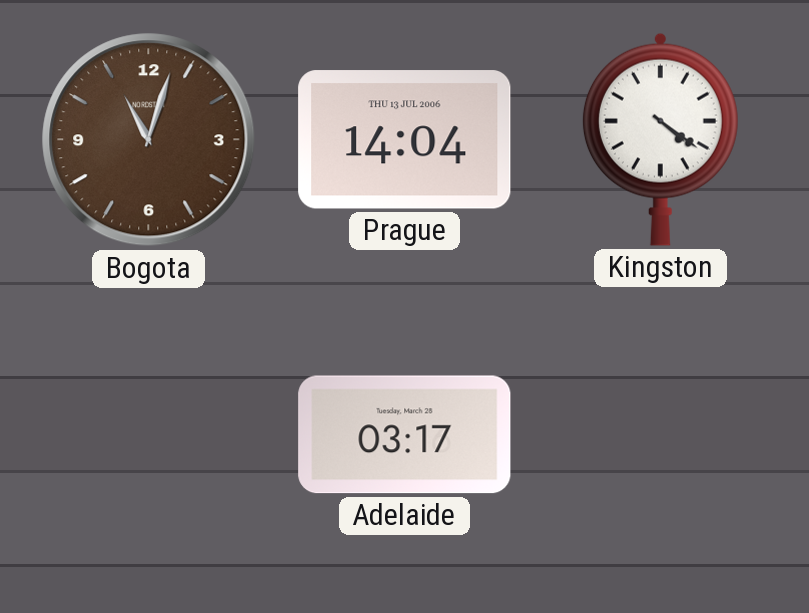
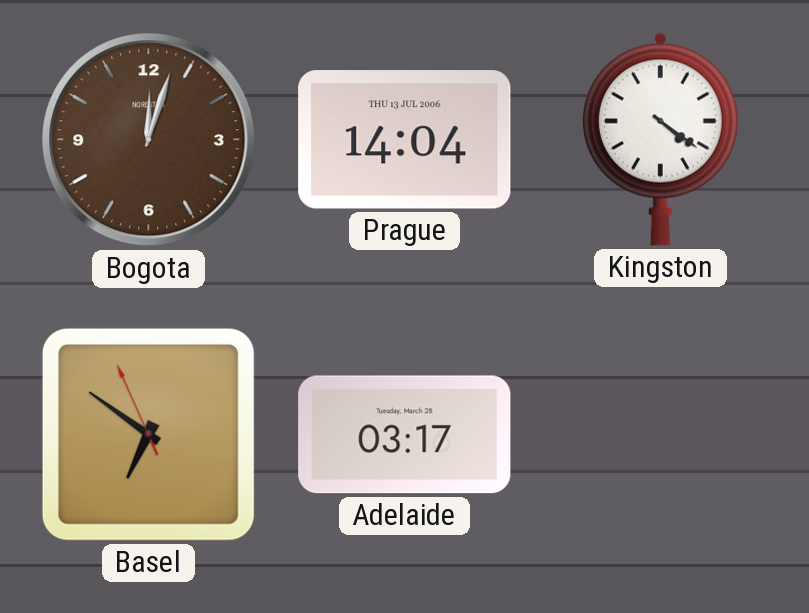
Bogota: 11:03 -> 12:03
Basel: none -> 6:50
